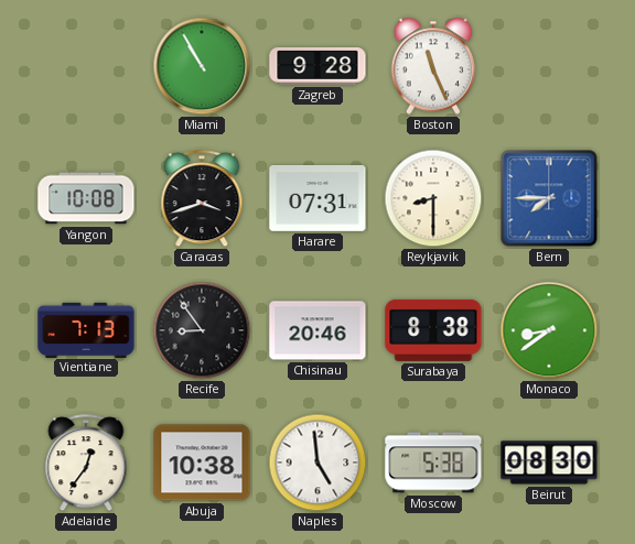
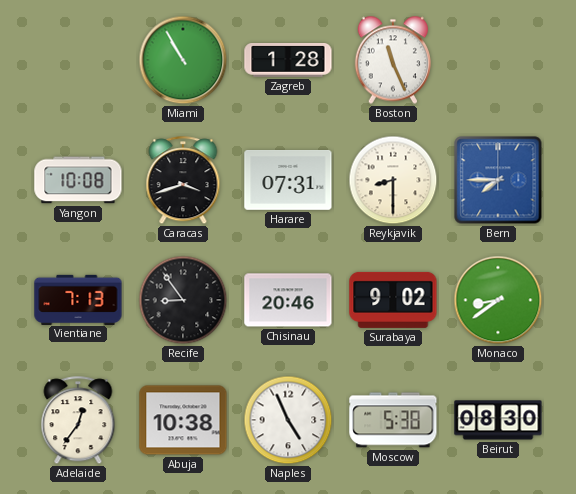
Zagreb: 9:28 -> 1:28
Surabaya: 8:38 -> 9:02
Naples: 4:59 -> 4:56
